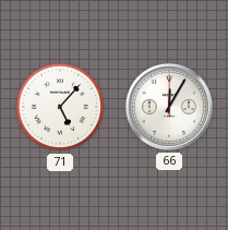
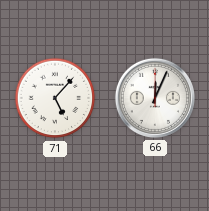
66: 12:05 -> 12:04
